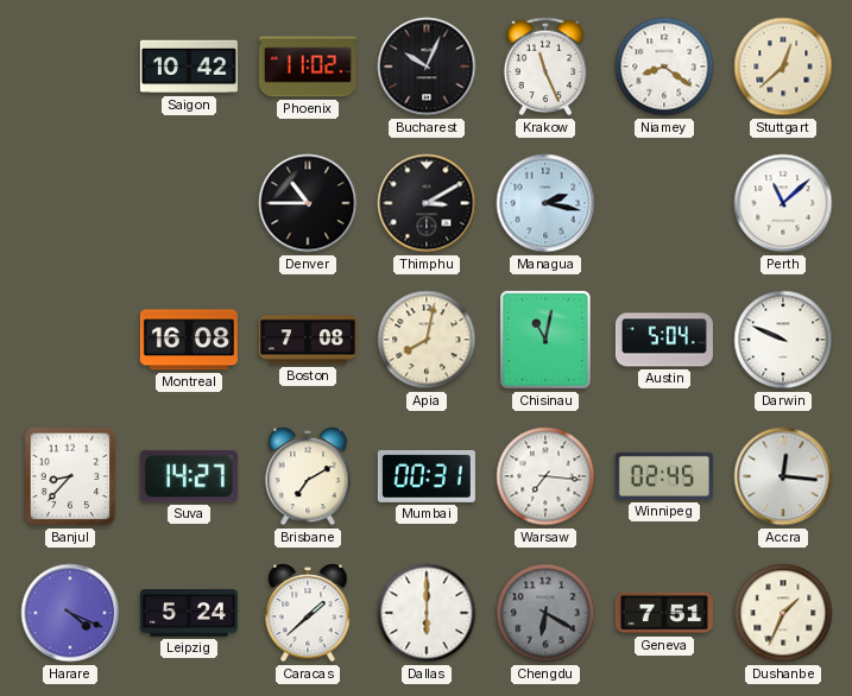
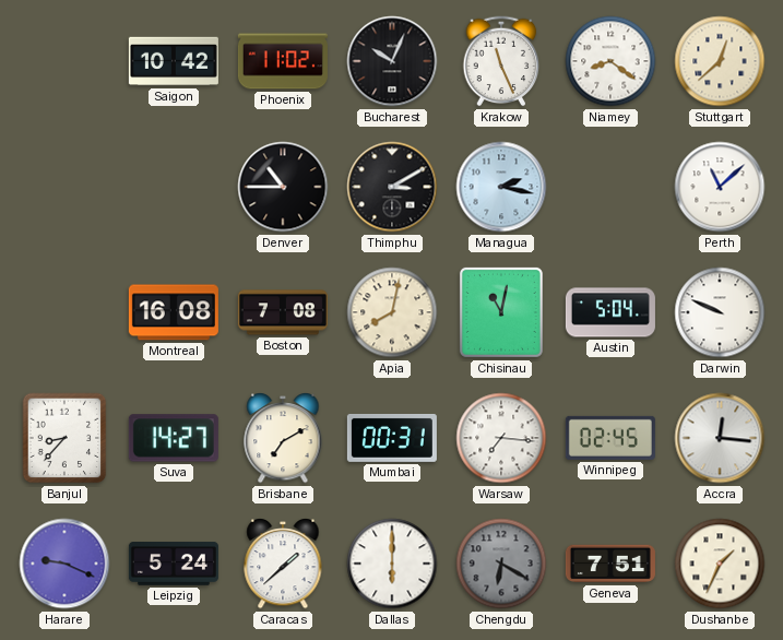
Harare: 4:19 -> 9:19
